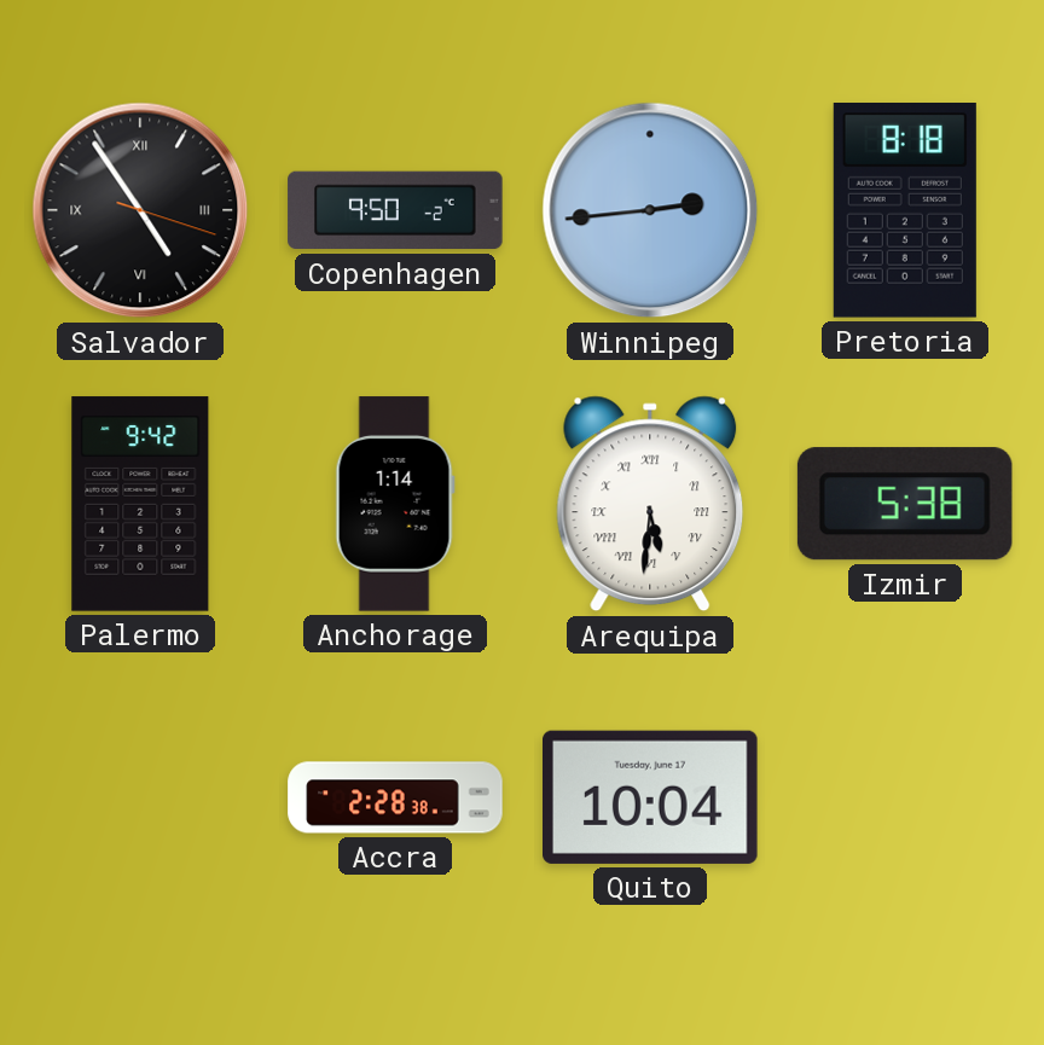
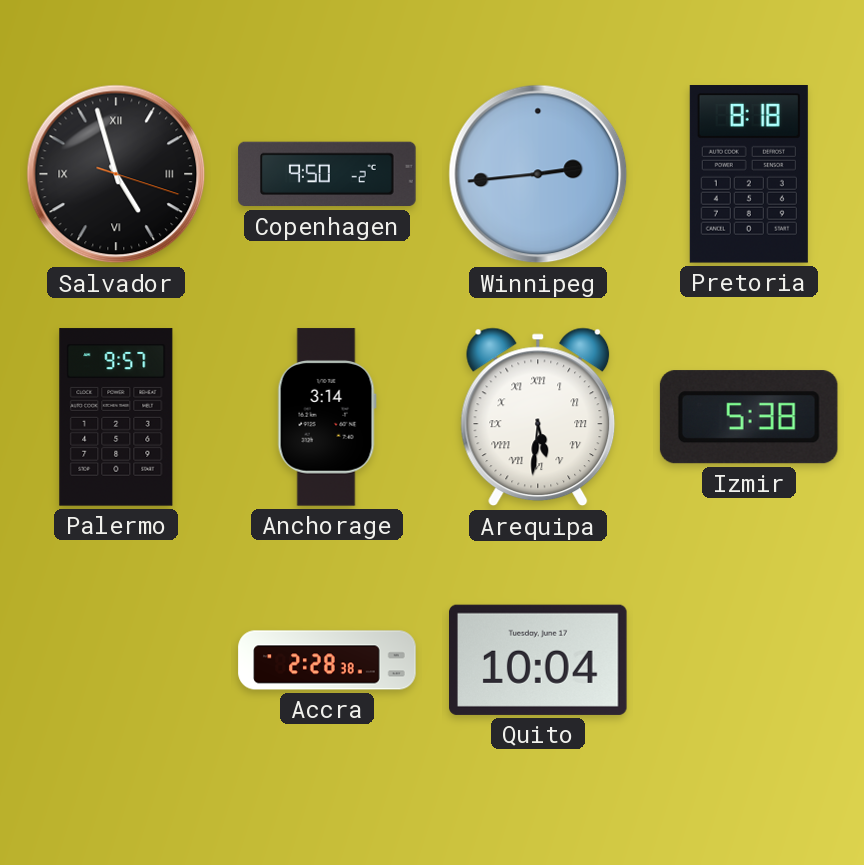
Salvador: 4:54 -> 4:57
Palermo: 9:42 -> 9:57
Anchorage: 1:14 -> 3:14
